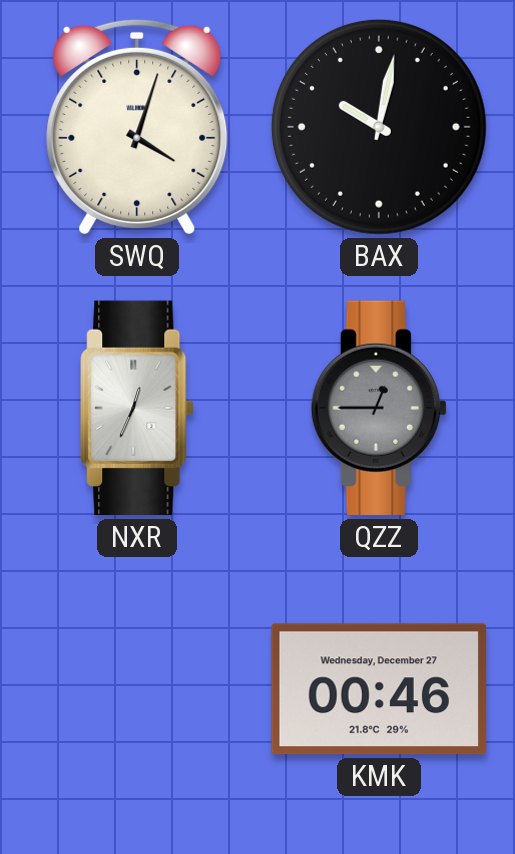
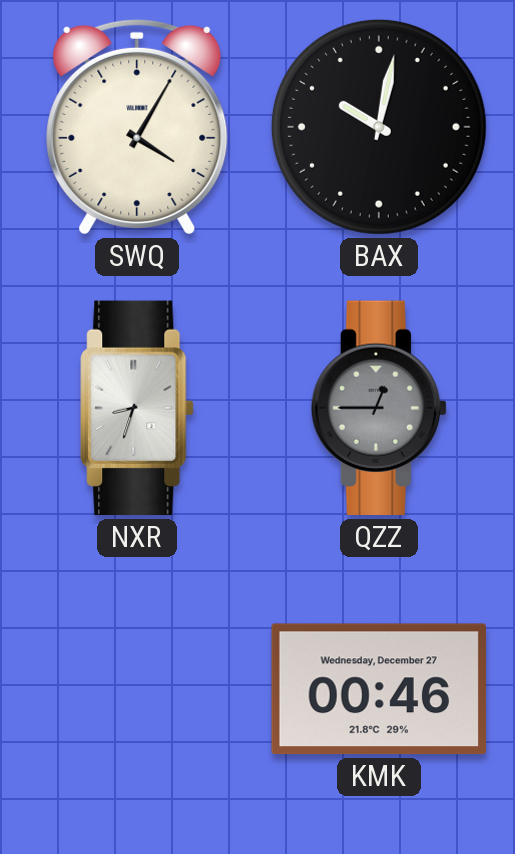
SWQ: 4:03 -> 4:05
NXR: 12:34 -> 8:33
